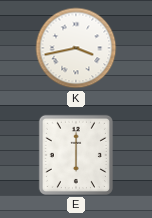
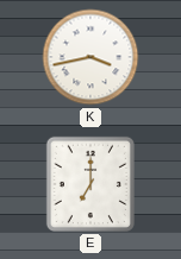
E: 6:00 -> 7:00
